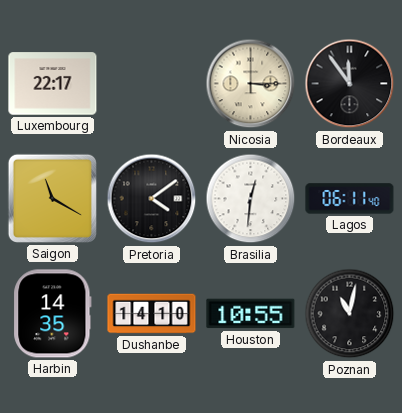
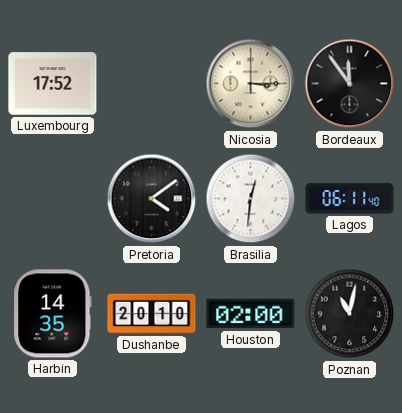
Luxembourg: 22:17 -> 17:52
Saigon: 11:20 -> none
Dushanbe: 14:10 -> 20:10
Houston: 10:55 -> 02:00
